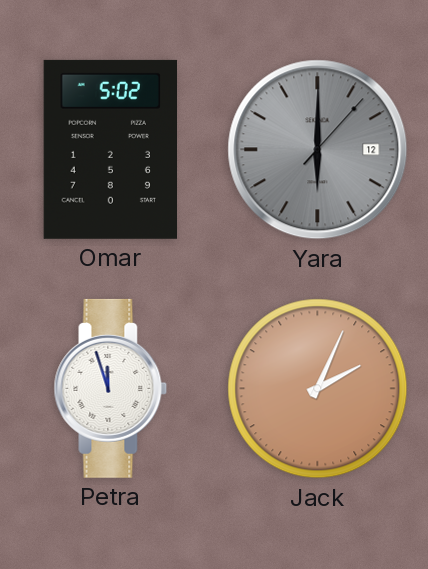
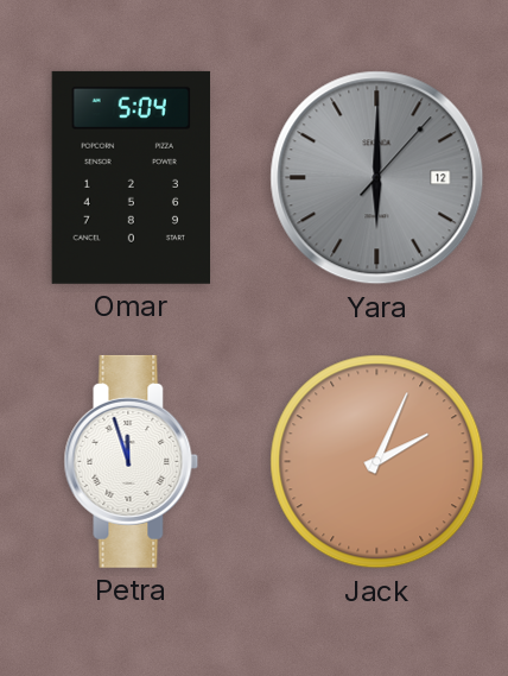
Omar: 5:02 -> 5:04
